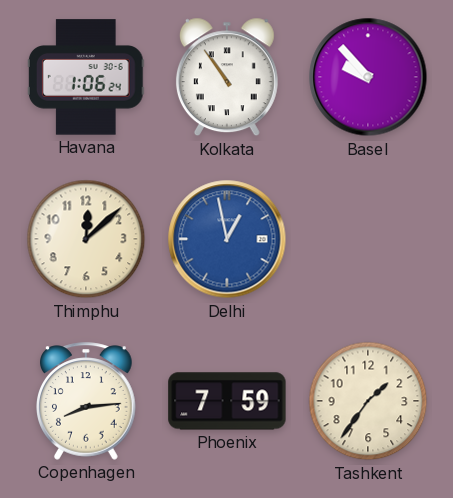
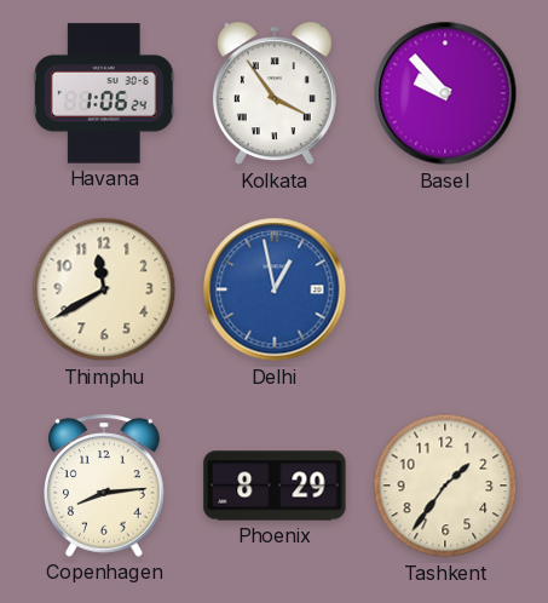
Kolkata: 10:54 -> 3:54
Thimphu: 12:08 -> 11:40
Phoenix: 7:59 -> 8:29
